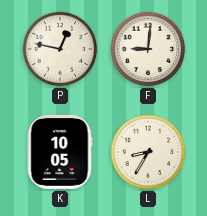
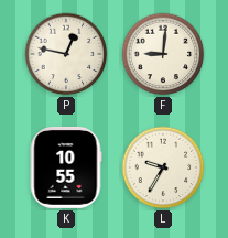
K: 10:05 -> 10:55
L: 8:35 -> 9:35
